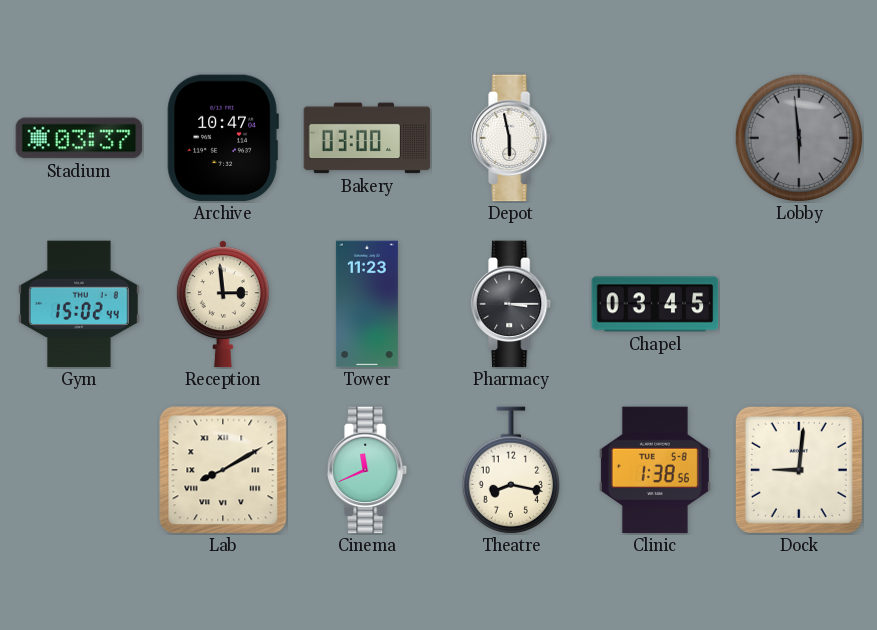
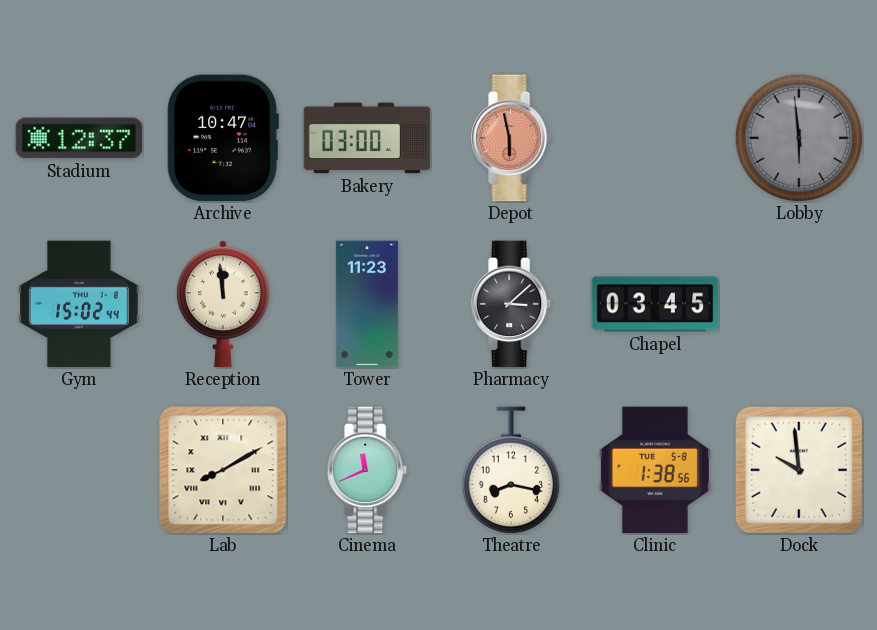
Stadium: 03:37 -> 12:37
Depot dial: white -> salmon
Reception: 2:59 -> 11:59
Pharmacy: 3:15 -> 3:08
Dock: 9:01 -> 9:59
